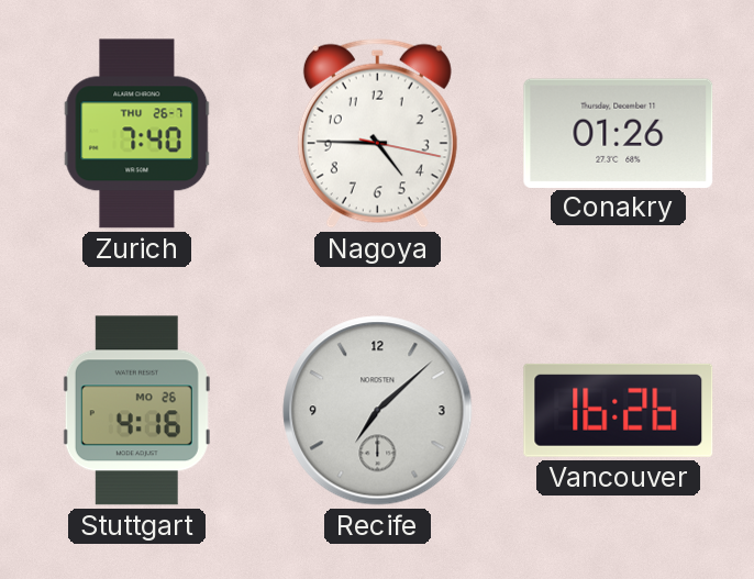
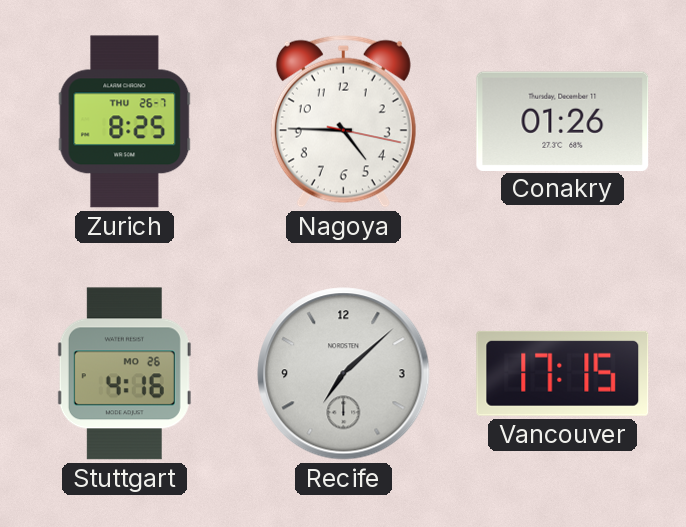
Zurich: 7:40 -> 8:25
Vancouver: 16:26 -> 17:15
